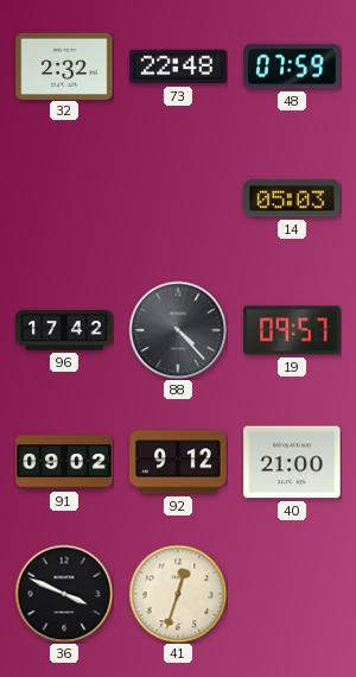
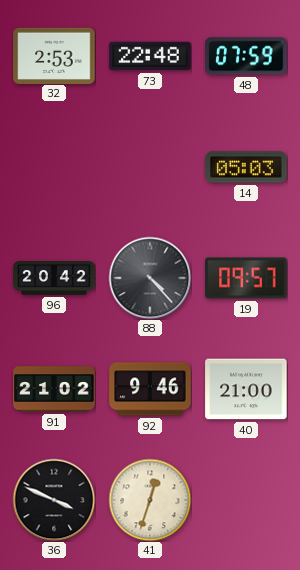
32: 2:32 -> 2:53
96: 17:42 -> 20:42
91: 09:02 -> 21:02
92: 9:12 -> 9:46
